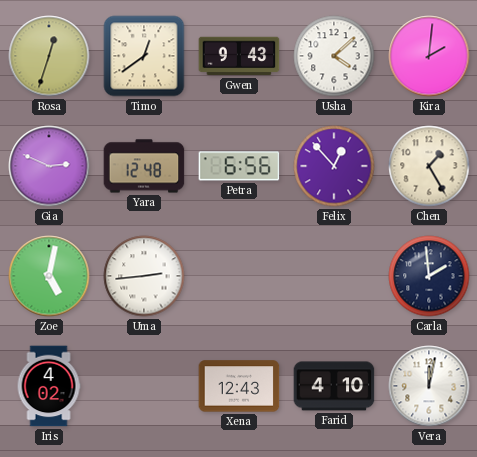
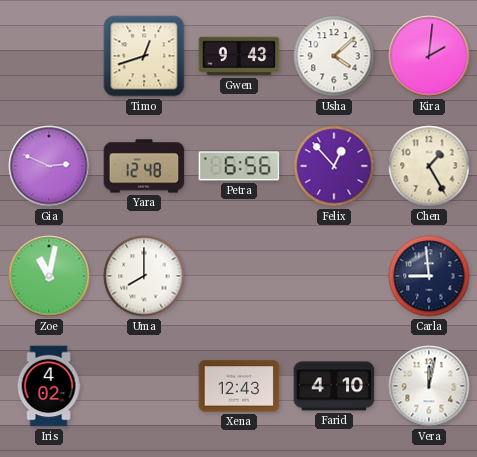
Rosa: 12:33 -> none
Timo: 12:39 -> 12:42
Zoe: 5:02 -> 11:02
Uma: 2:44 -> 8:00
Carla: 1:59 -> 8:59
